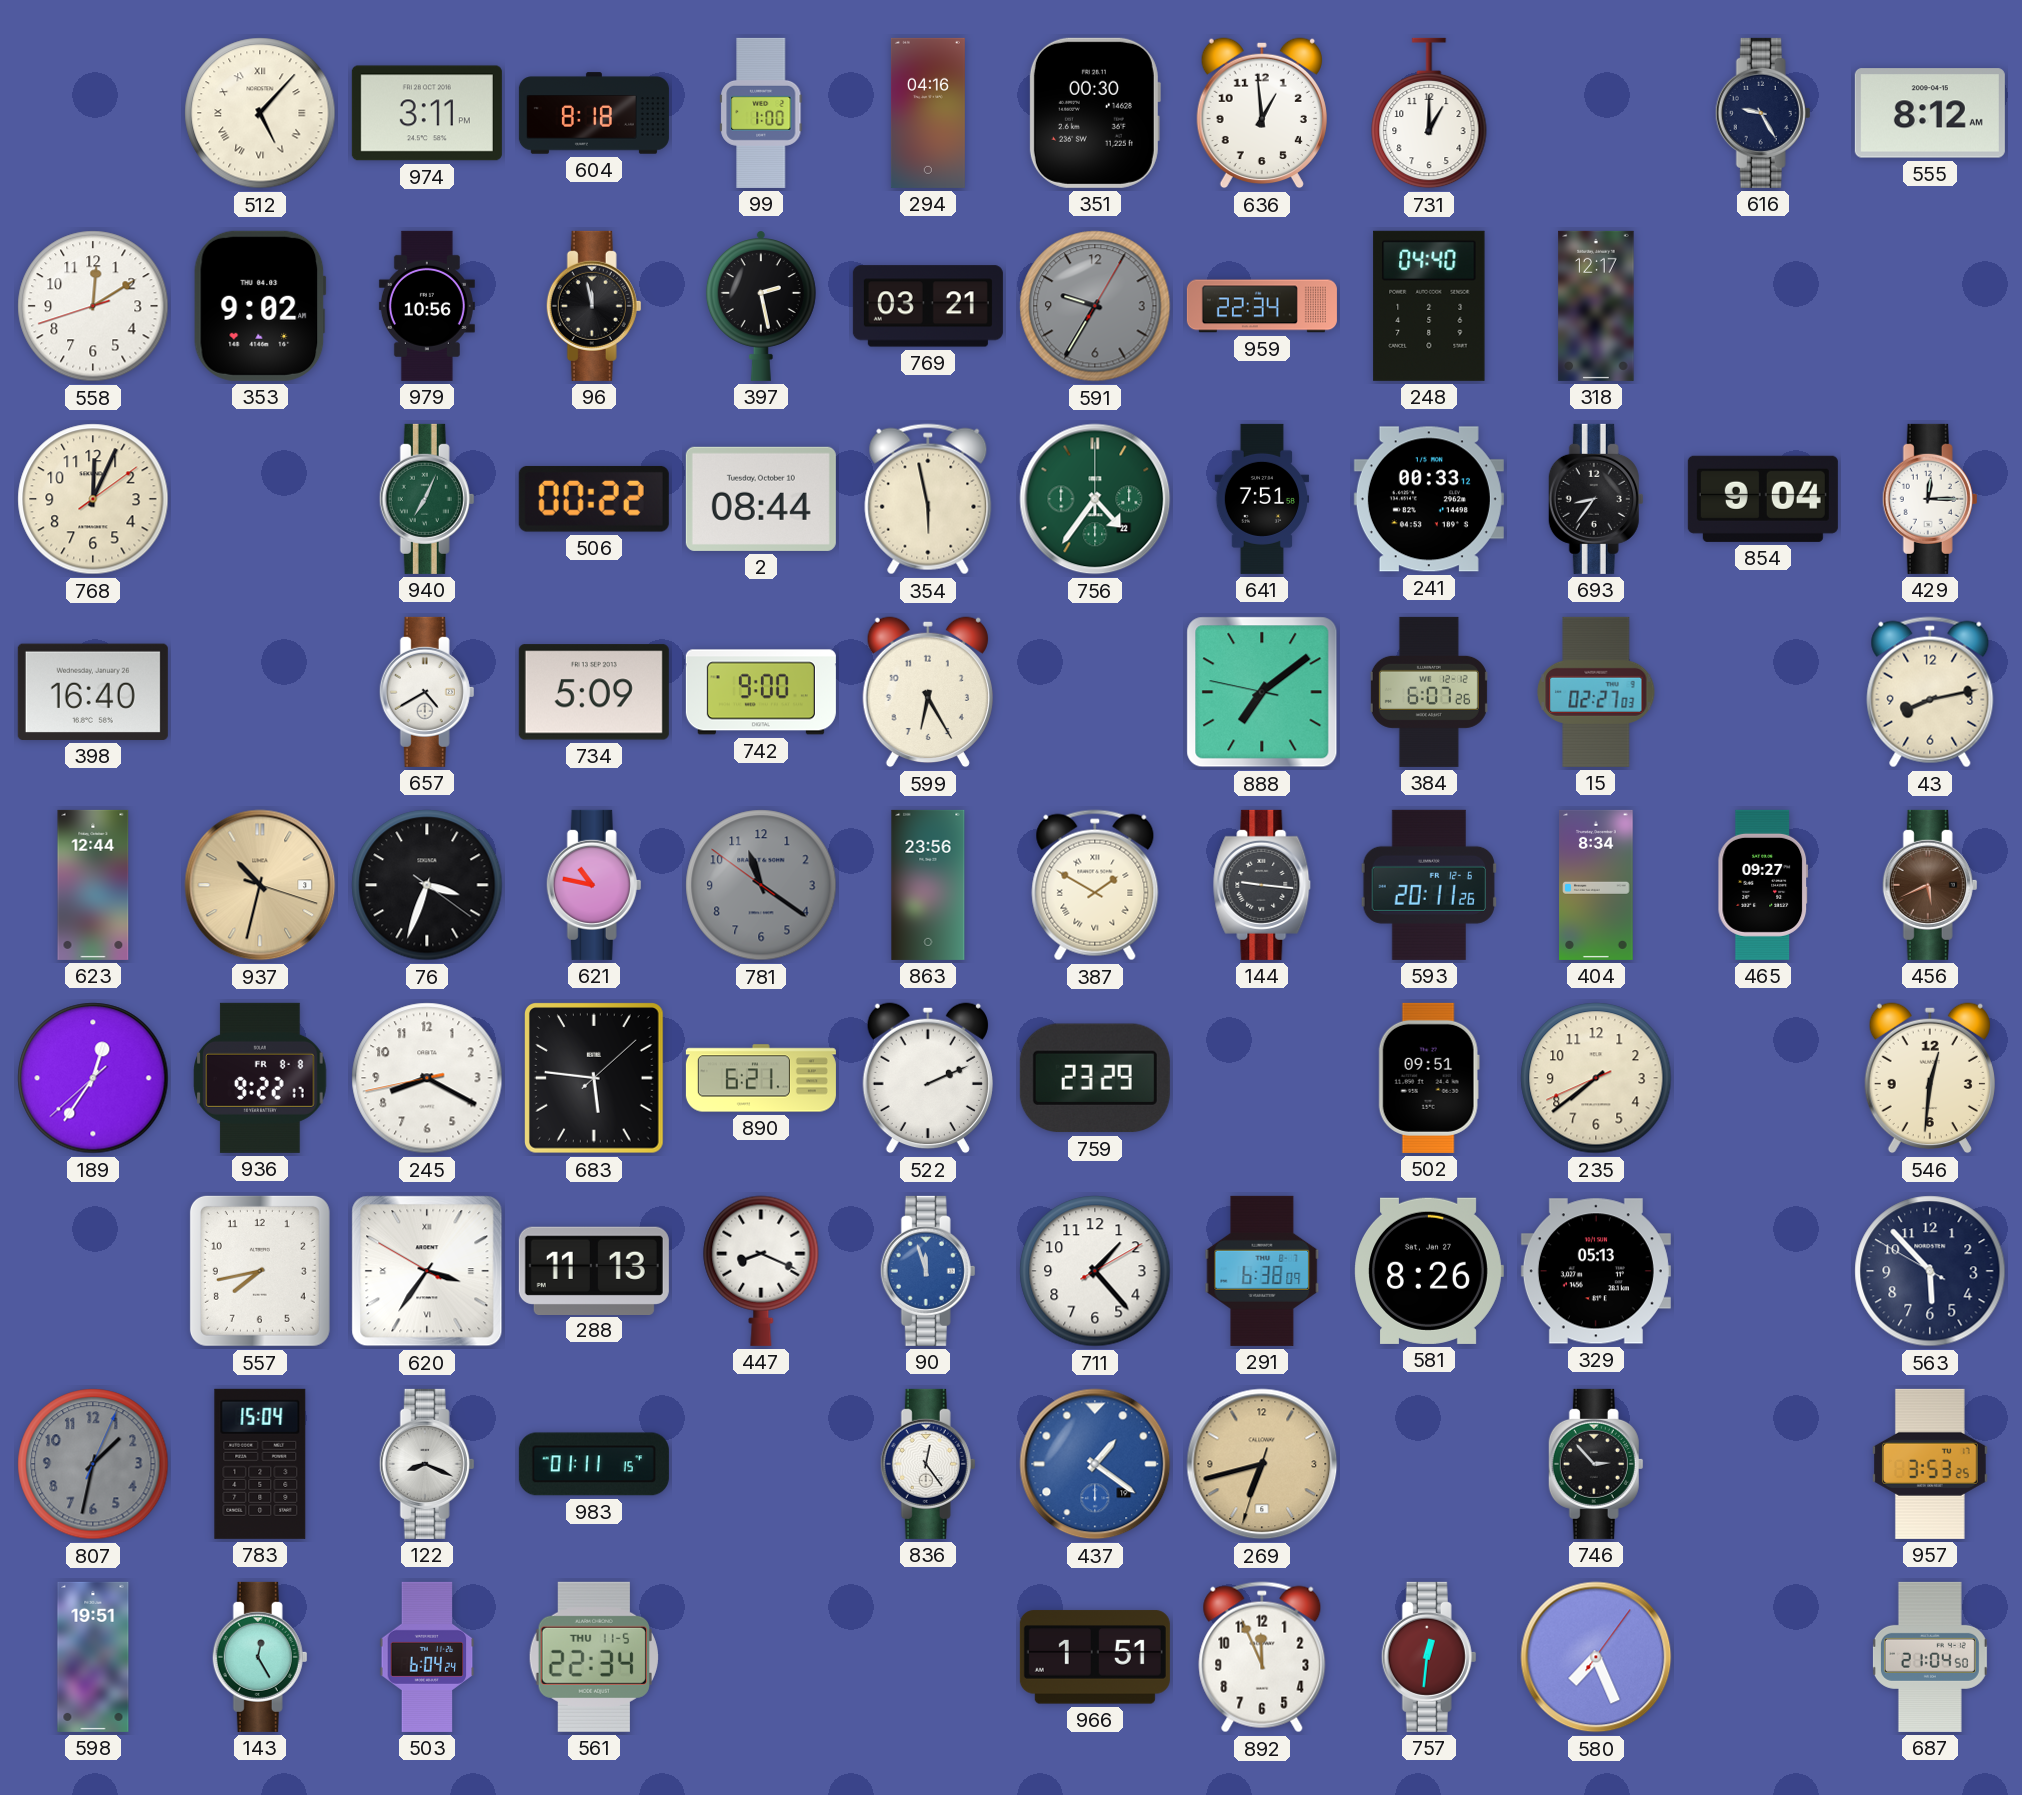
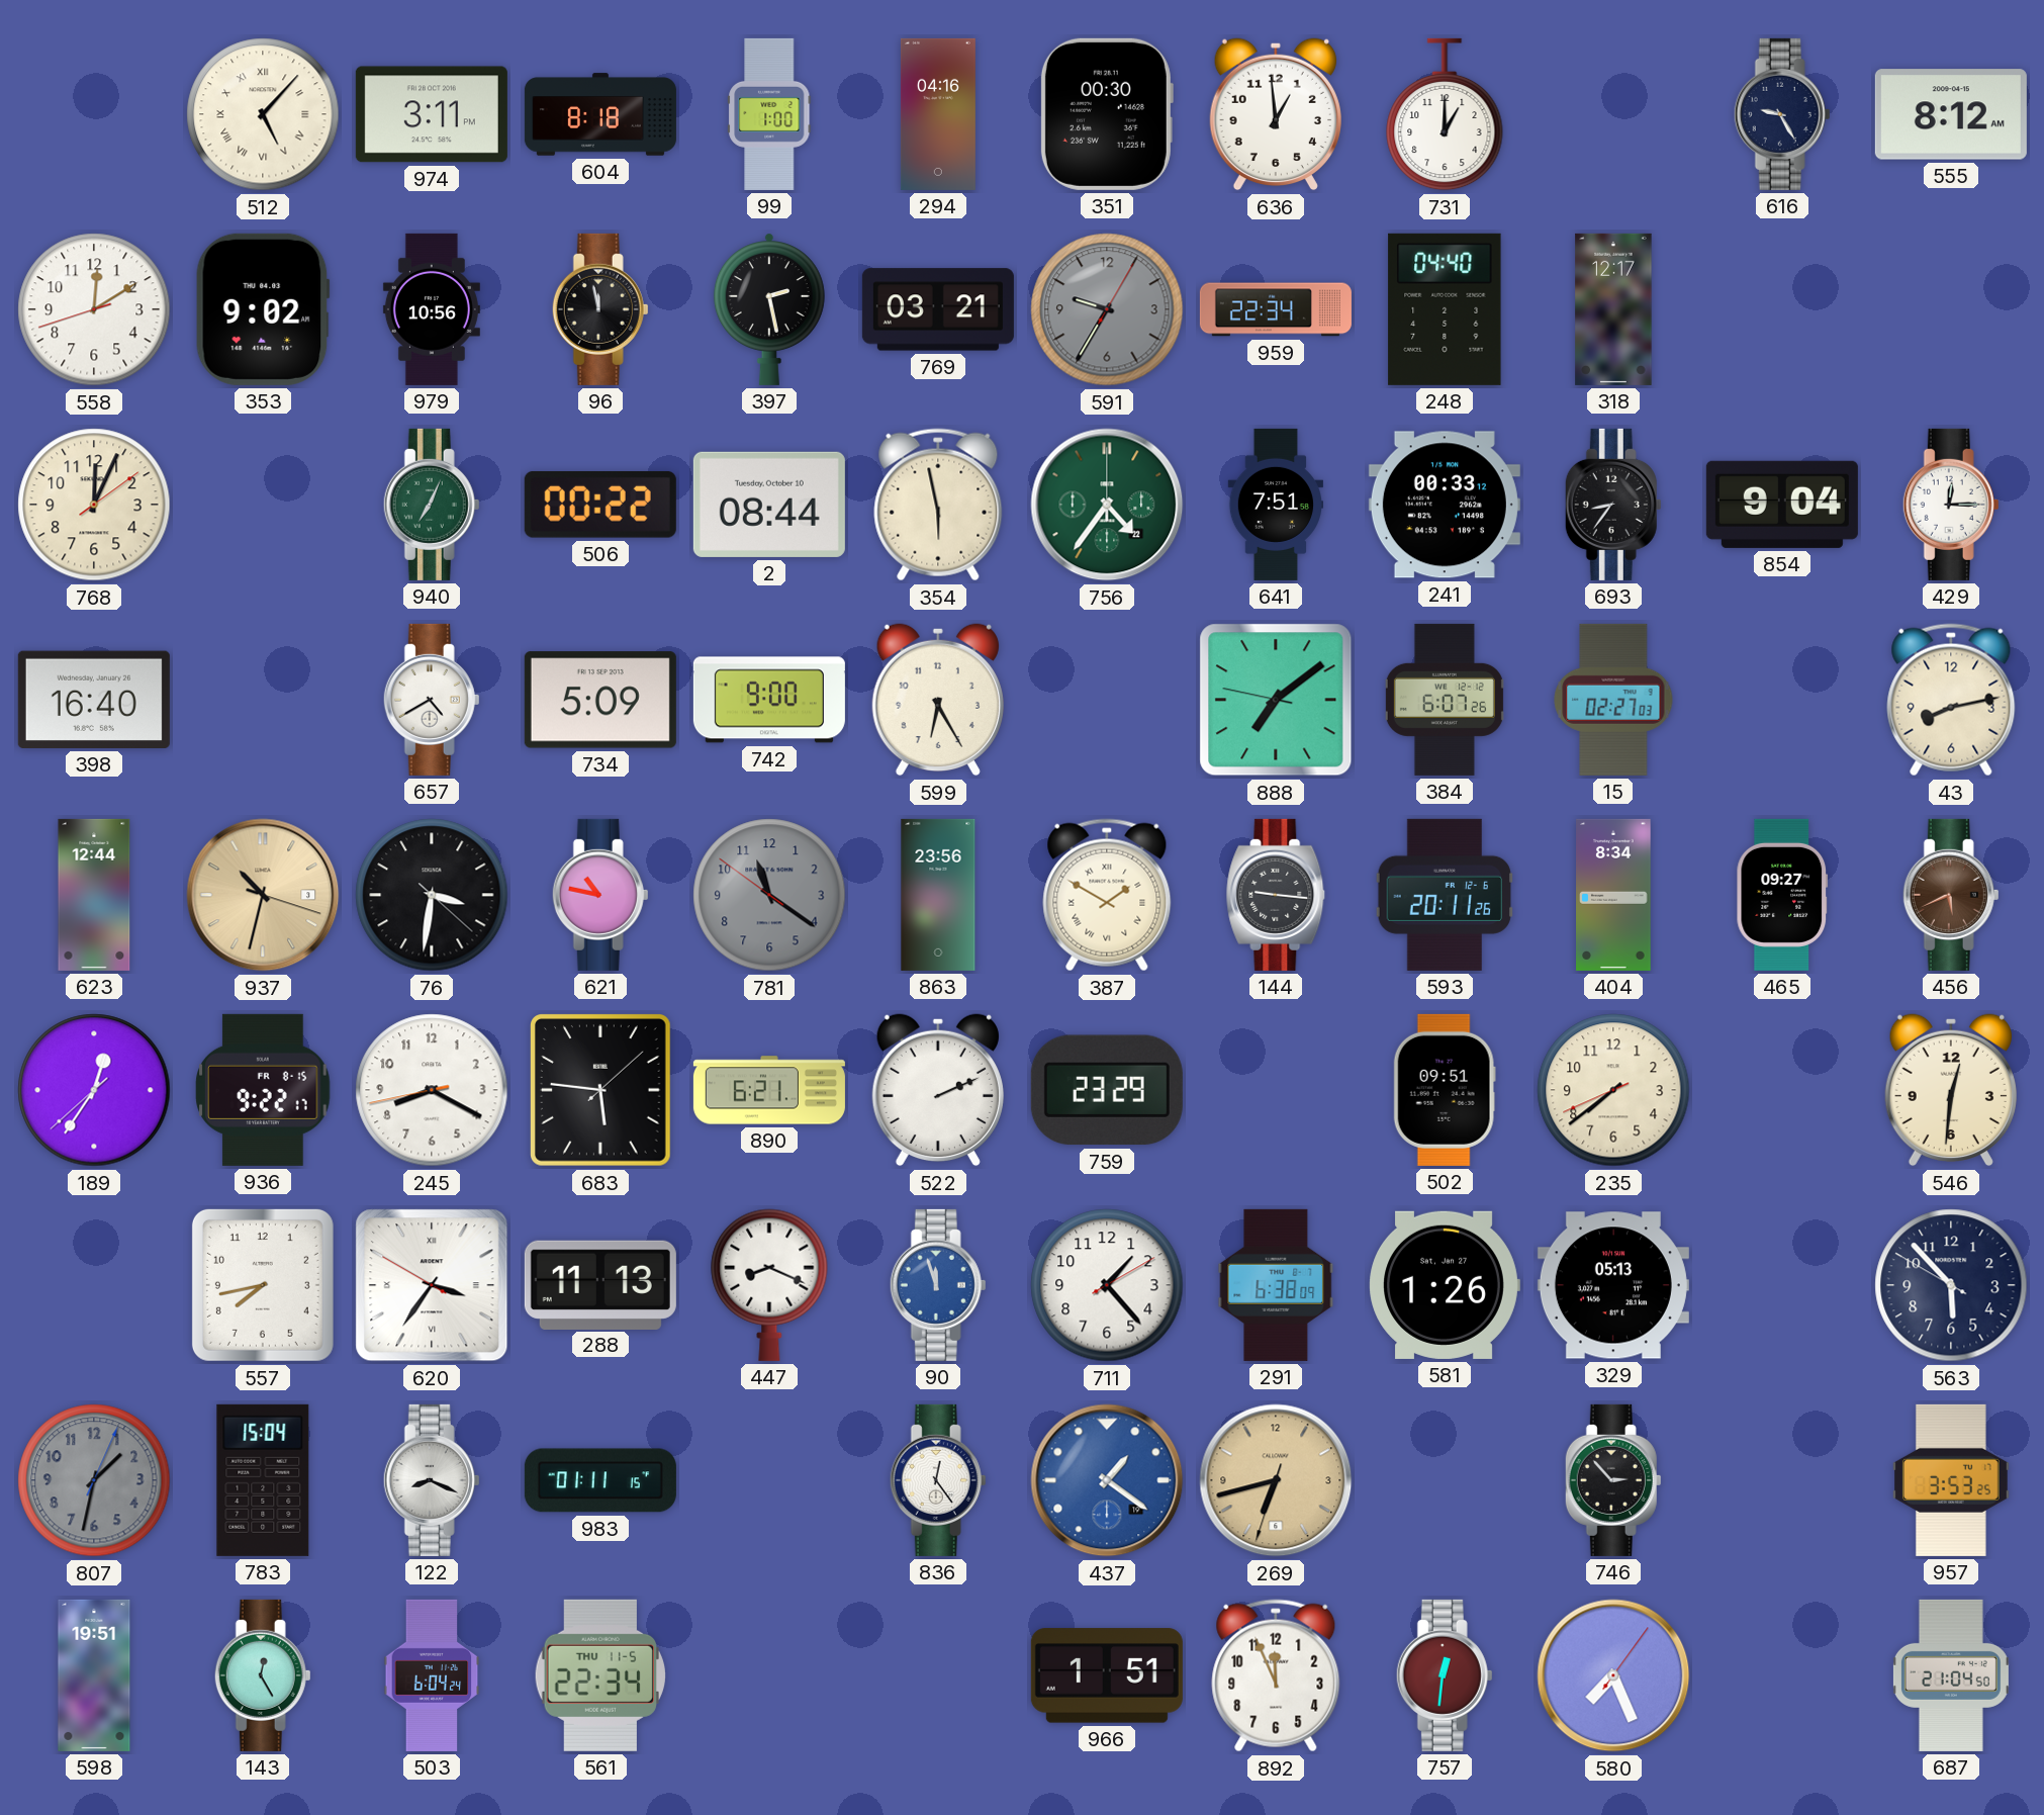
76: 3:33 -> 3:31
936 date: FR 8-8 -> FR 8-15
581: 8:26 -> 1:26
